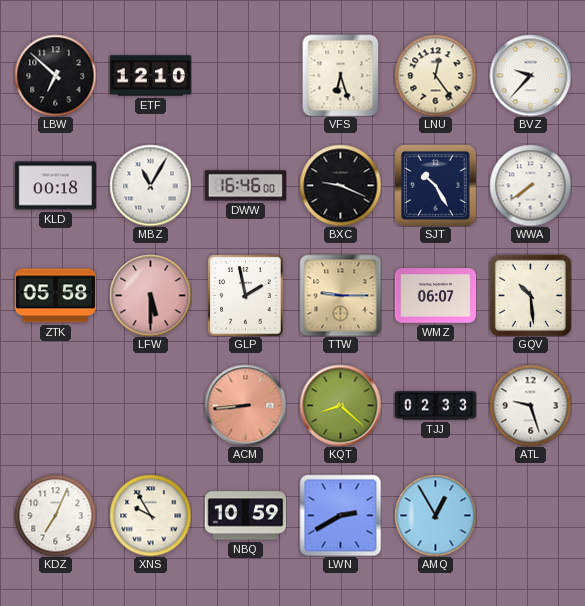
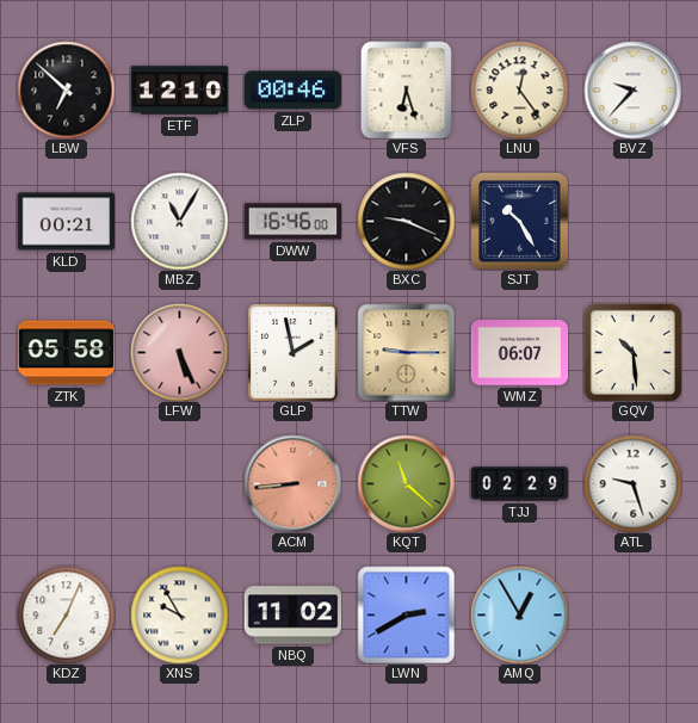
ZLP: none -> 00:46
KLD: 00:18 -> 00:21
WWA: 7:39 -> none
LFW: 5:30 -> 5:26
KQT: 8:22 -> 11:22
TJJ: 02:33 -> 02:29
NBQ: 10:59 -> 11:02
